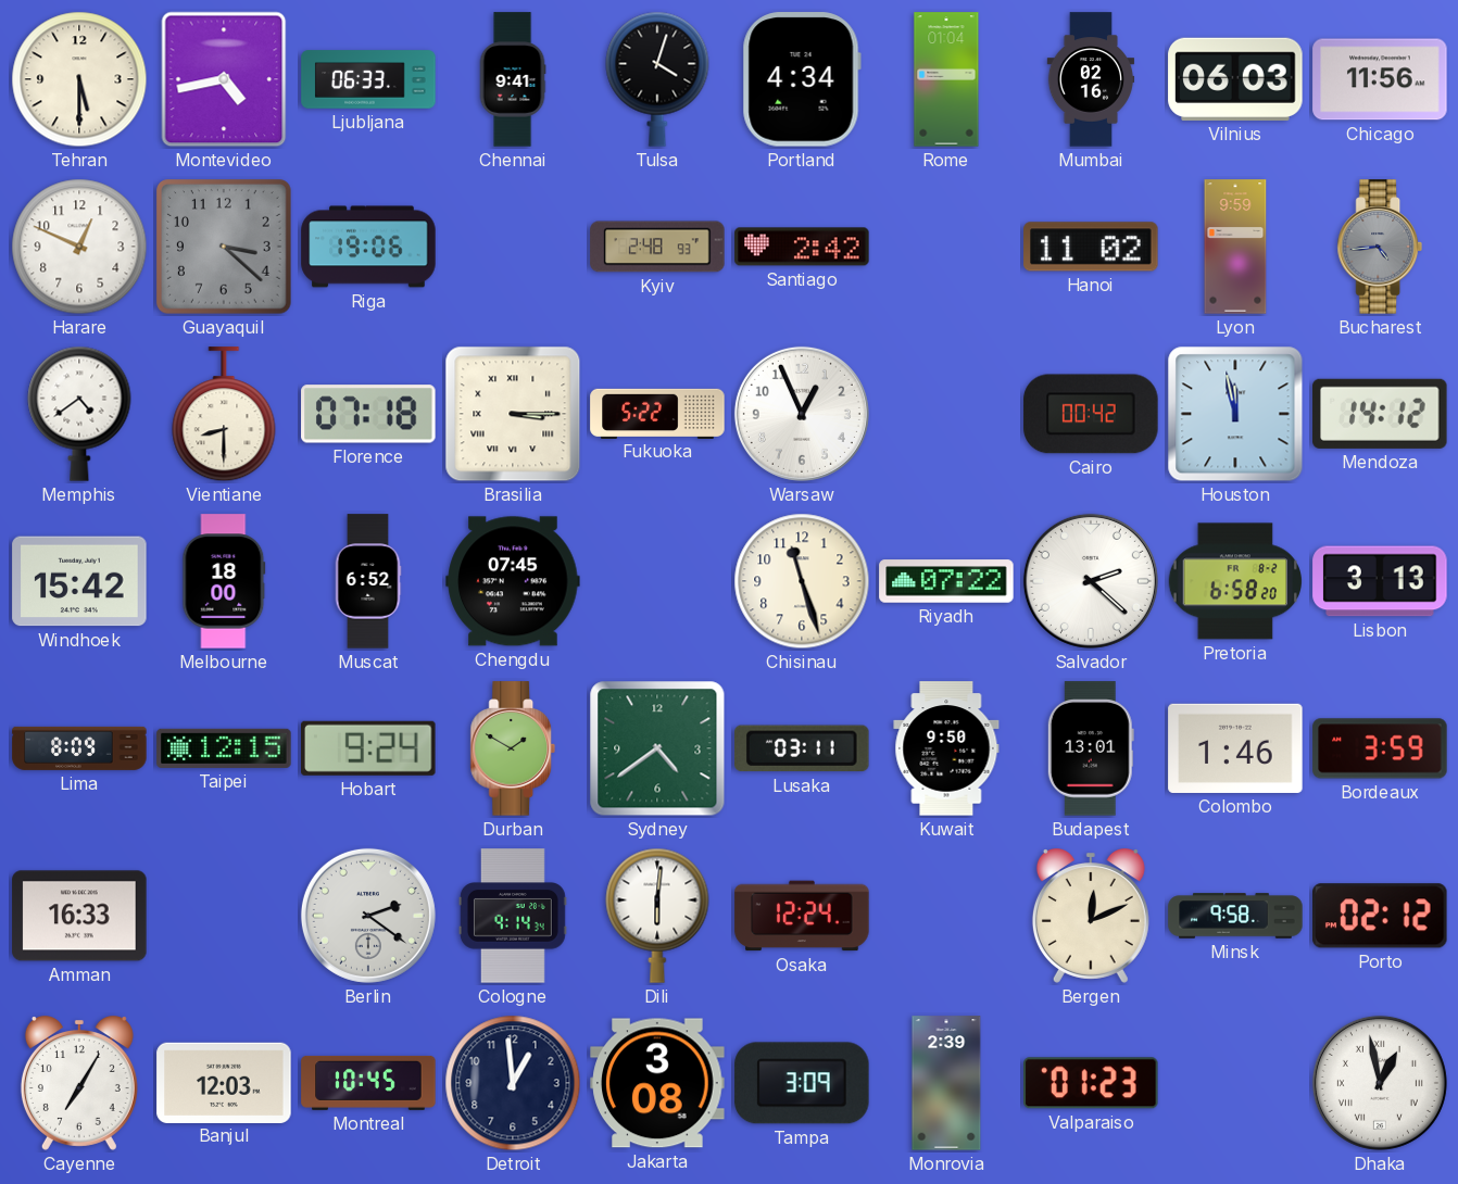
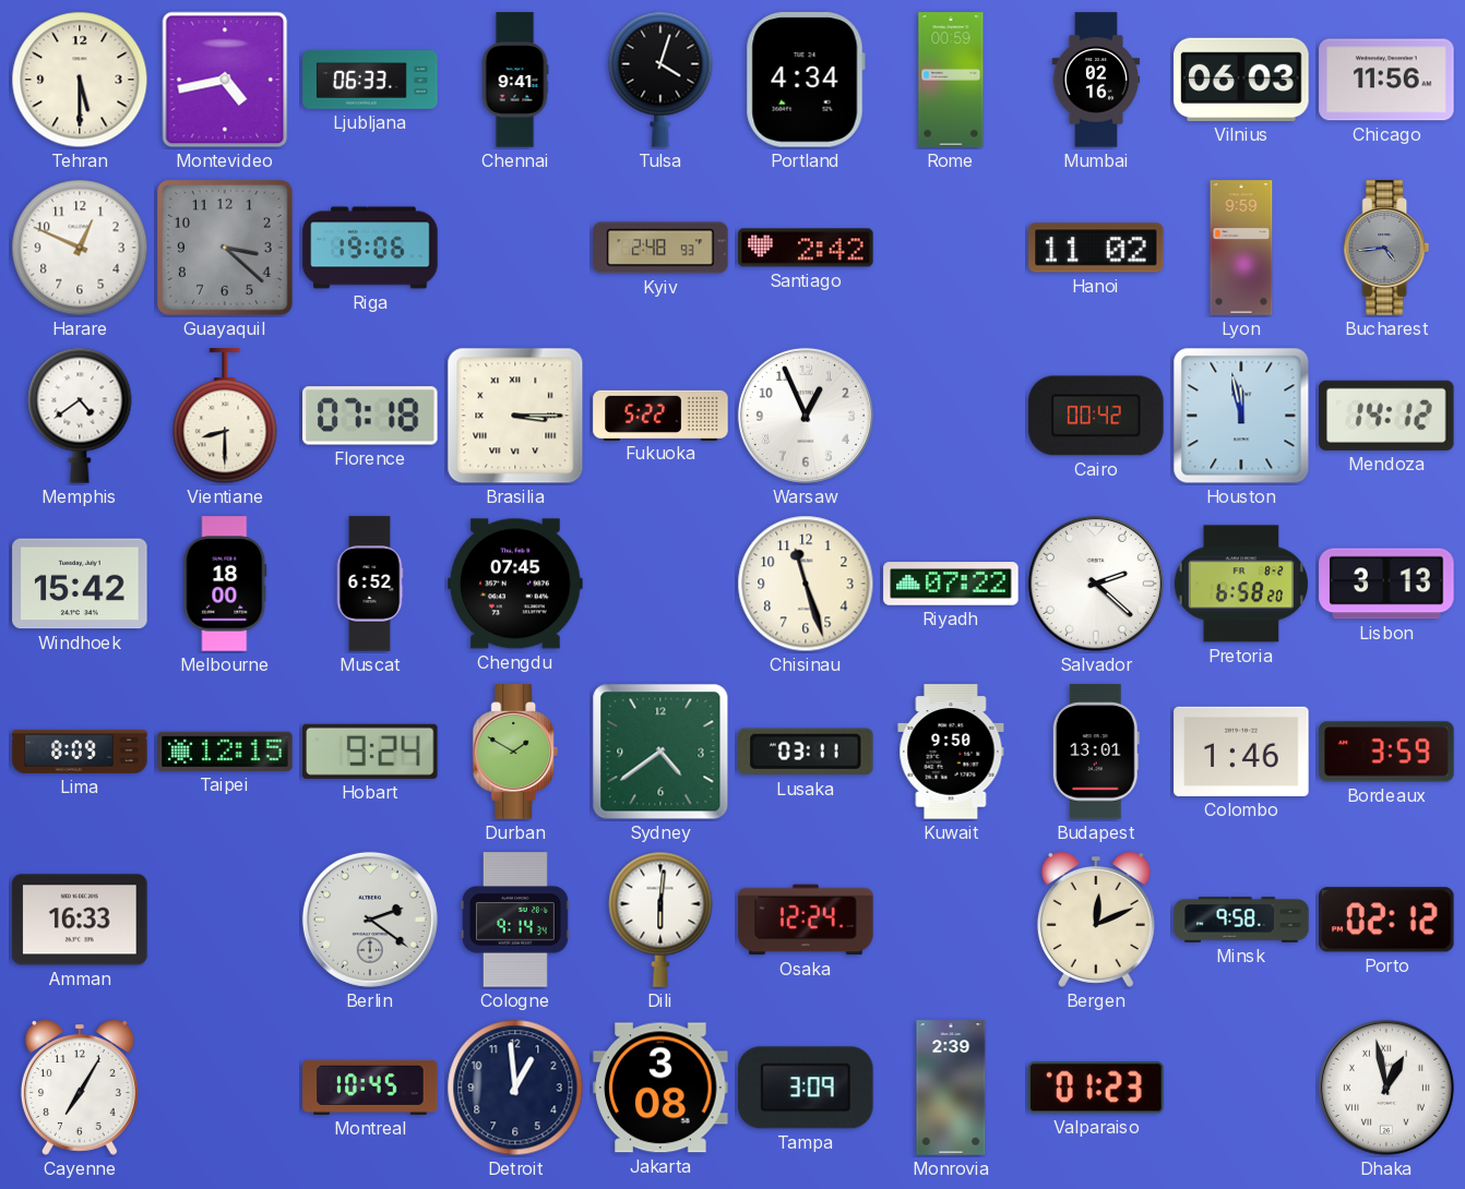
Rome: 01:04 -> 00:59
Banjul: 12:03 -> none
